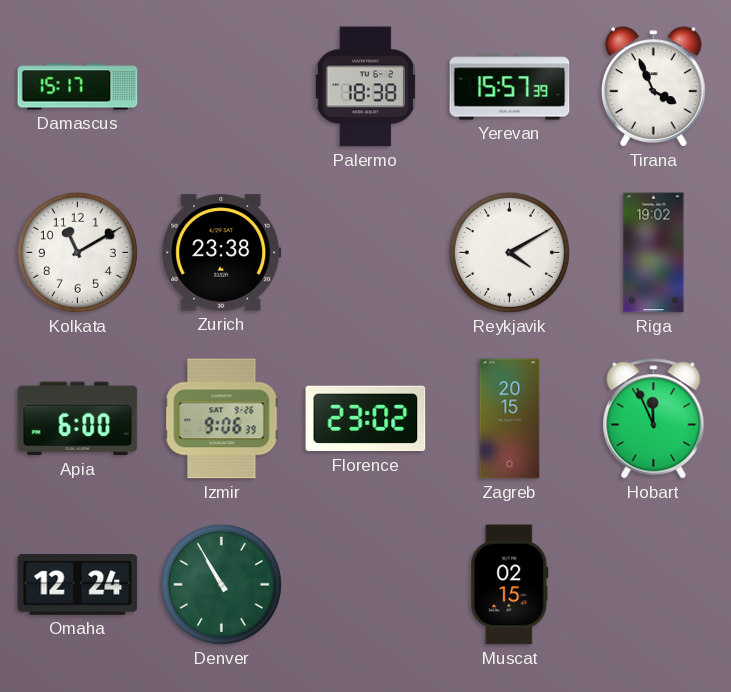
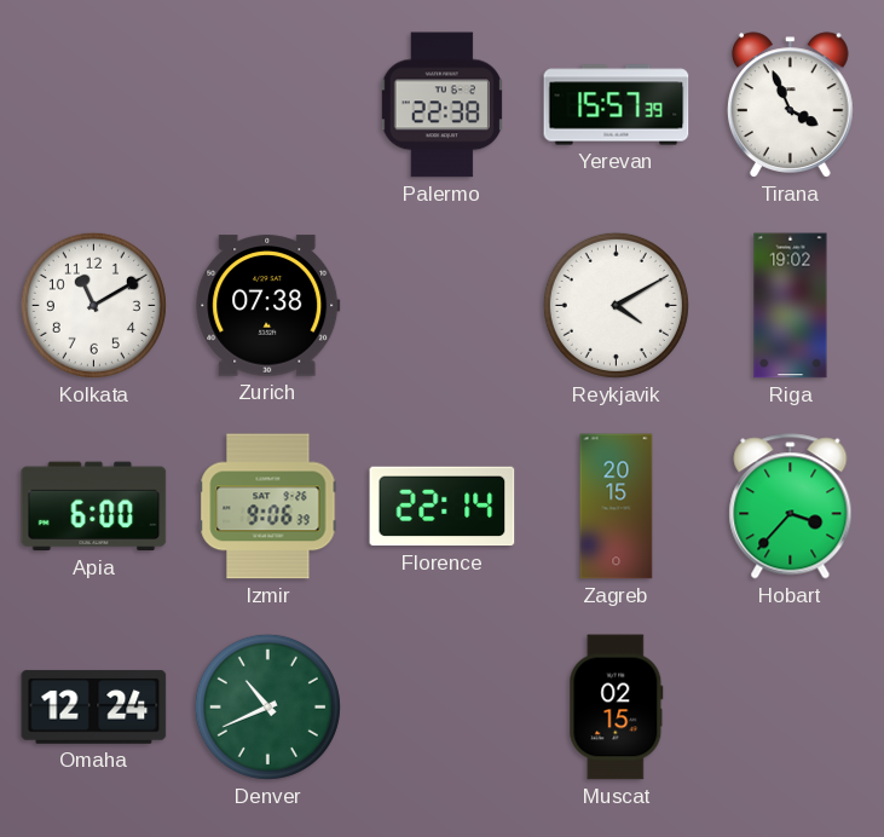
Damascus: 15:17 -> none
Palermo: 18:38 -> 22:38
Zurich: 23:38 -> 07:38
Florence: 23:02 -> 22:14
Hobart: 11:56 -> 3:37
Denver: 10:55 -> 10:41
